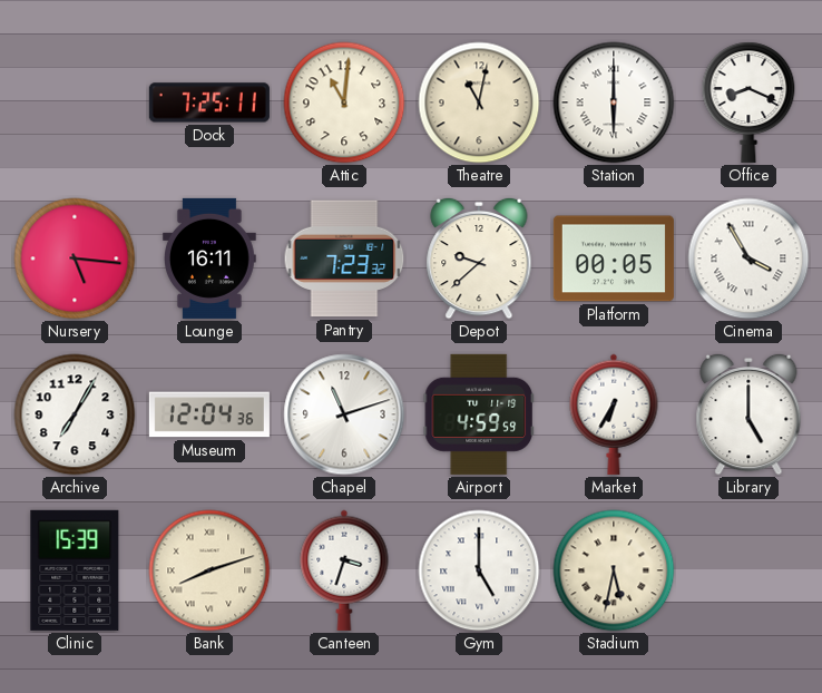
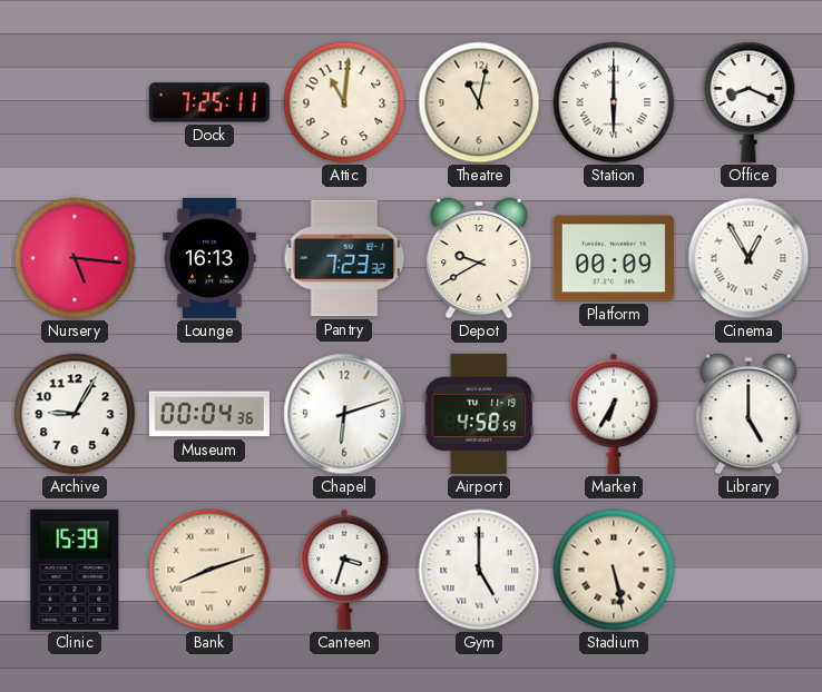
Lounge: 16:11 -> 16:13
Depot: 9:38 -> 9:40
Platform: 00:05 -> 00:09
Cinema: 3:55 -> 12:55
Archive: 7:05 -> 9:05
Museum: 12:04 -> 00:04
Chapel: 11:12 -> 6:12
Airport: 4:59 -> 4:58
Stadium: 5:32 -> 5:28
